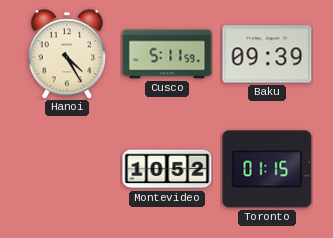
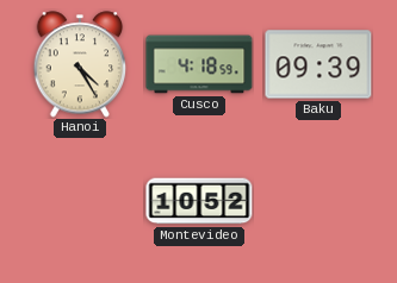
Cusco: 5:11 -> 4:18
Toronto: 01:15 -> none
